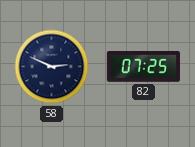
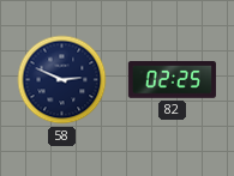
82: 07:25 -> 02:25
